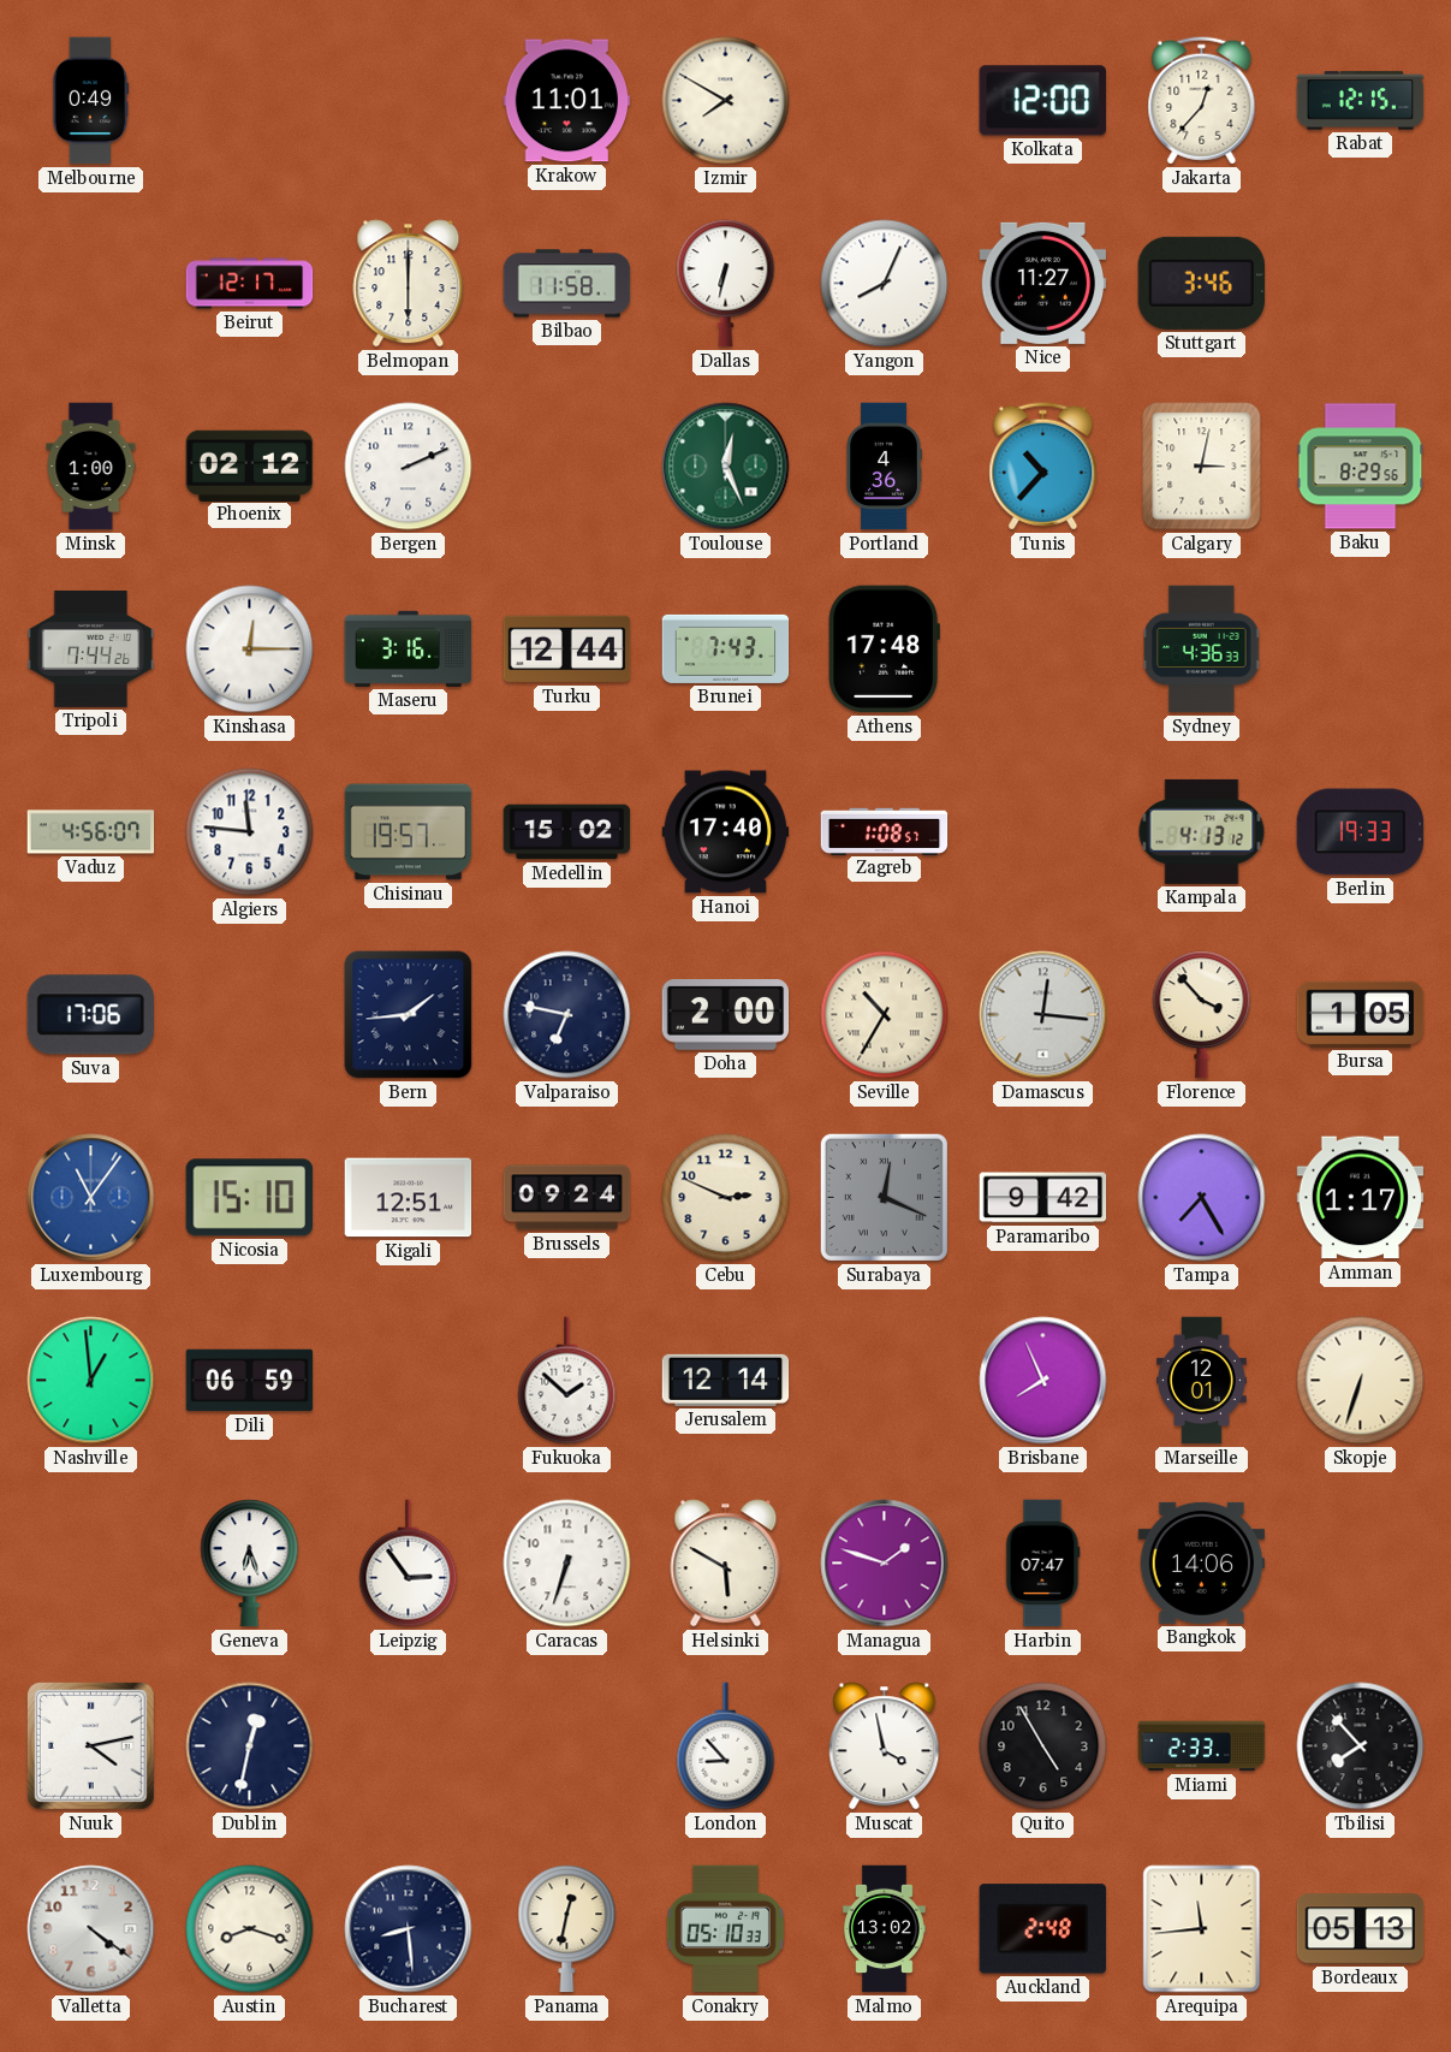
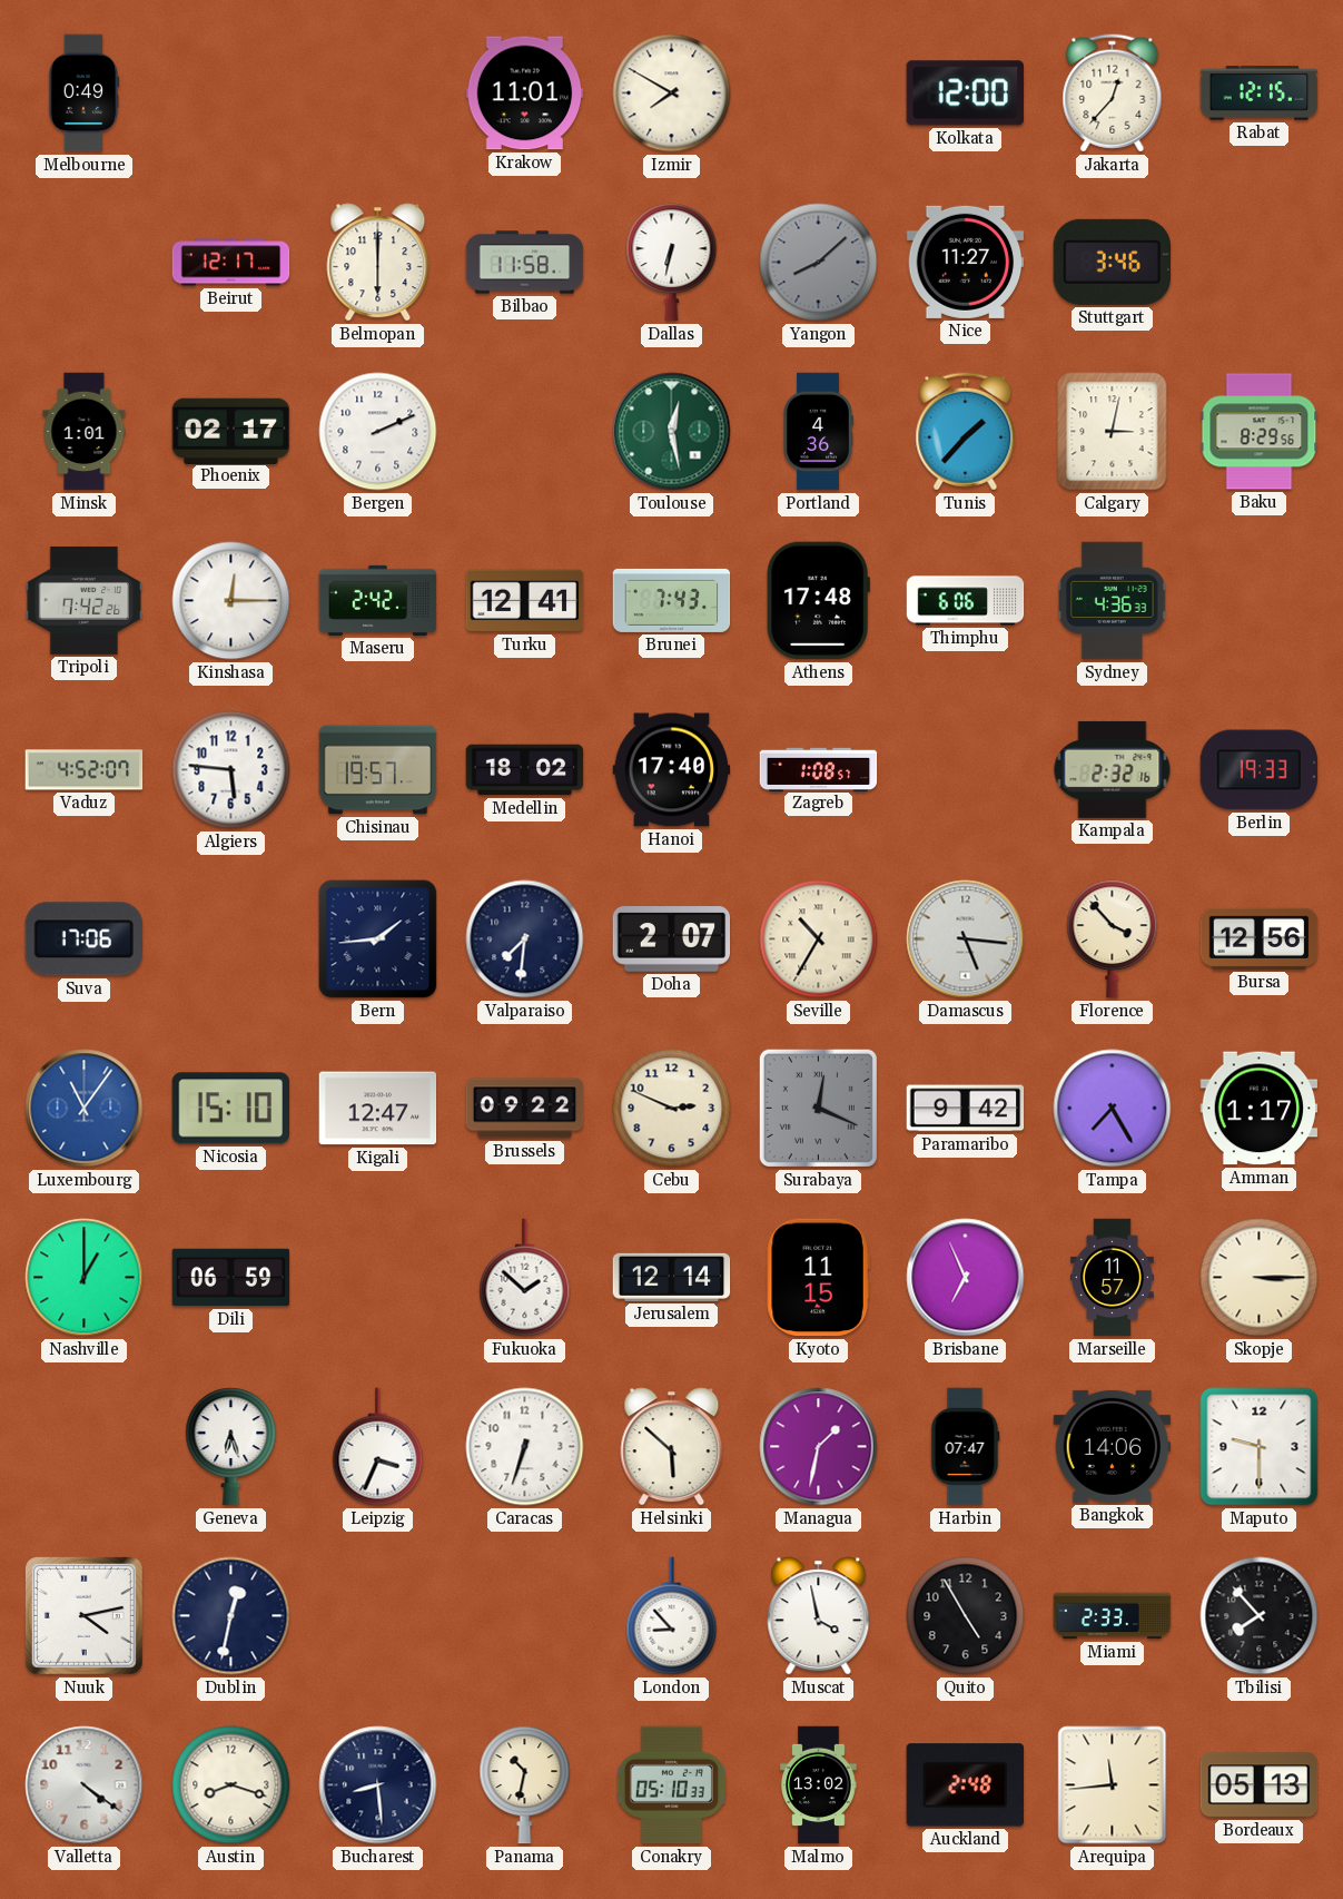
Yangon: 8:04 -> 8:08
Yangon dial: white -> grey
Minsk: 1:00 -> 1:01
Phoenix: 02:12 -> 02:17
Toulouse: 12:26 -> 12:28
Tunis: 10:37 -> 1:37
Tripoli: 7:44 -> 7:42
Maseru: 3:16 -> 2:42
Turku: 12:44 -> 12:41
Thimphu: none -> 6:06
Vaduz: 4:56 -> 4:52
Algiers: 11:46 -> 5:46
Medellin: 15:02 -> 18:02
Kampala: 4:13 -> 2:32
Valparaiso: 6:47 -> 7:31
Doha: 2:00 -> 2:07
Damascus: 12:16 -> 5:16
Bursa: 1:05 -> 12:56
Kigali: 12:51 -> 12:47
Brussels: 09:24 -> 09:22
Nashville: 12:59 -> 1:00
Kyoto: none -> 11:15
Brisbane: 7:56 -> 6:56
Marseille: 12:01 -> 11:57
Skopje: 6:33 -> 3:15
Leipzig: 2:54 -> 3:34
Helsinki: 5:50 -> 5:52
Managua: 1:48 -> 1:32
Maputo: none -> 9:30
Panama: 12:32 -> 10:32
